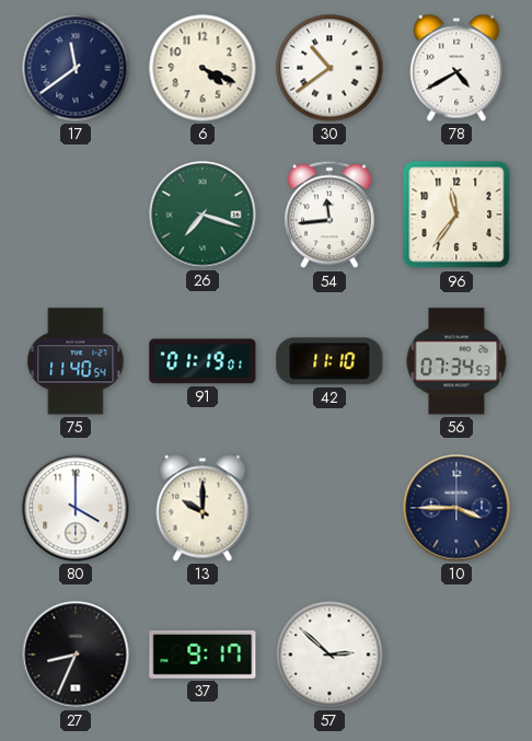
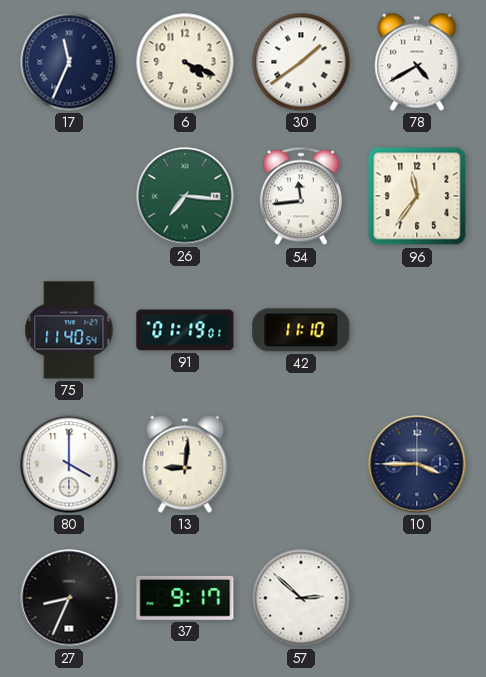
17: 11:39 -> 11:34
30: 10:39 -> 1:39
26: 7:18 -> 7:16
56: 07:34 -> none
13: 10:00 -> 9:01
